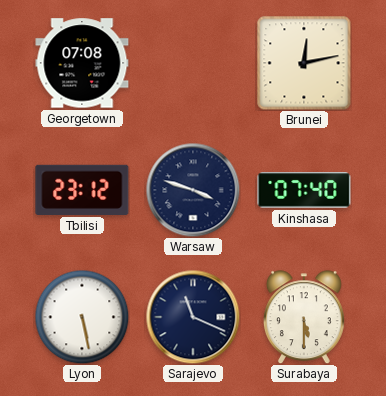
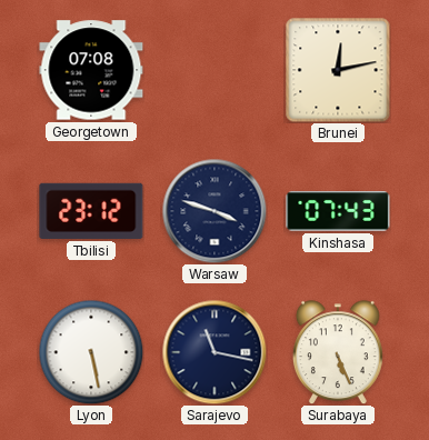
Kinshasa: 07:40 -> 07:43
Sarajevo: 11:19 -> 11:17
Surabaya: 5:30 -> 5:26
